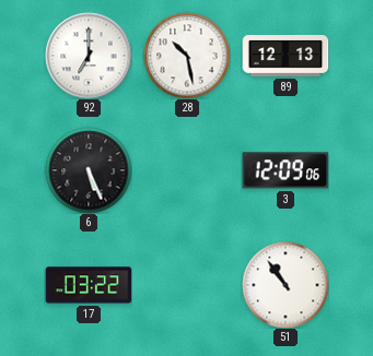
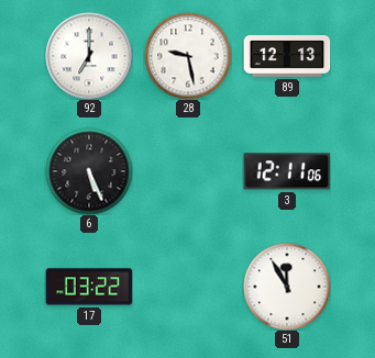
28: 10:28 -> 9:28
3: 12:09 -> 12:11
51: 10:54 -> 11:55
